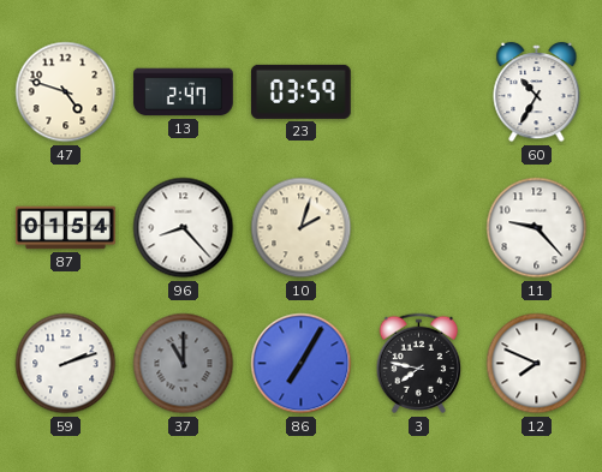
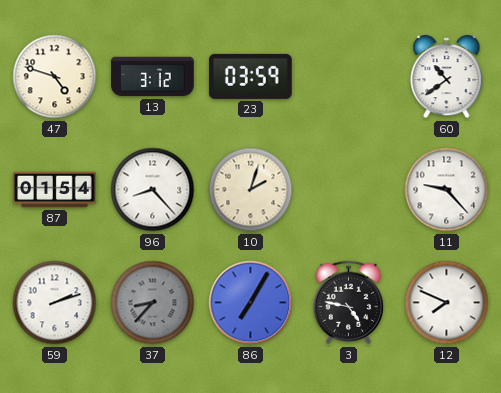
13: 2:47 -> 3:12
60: 10:35 -> 10:39
37: 11:00 -> 8:37
3: 7:47 -> 4:47
